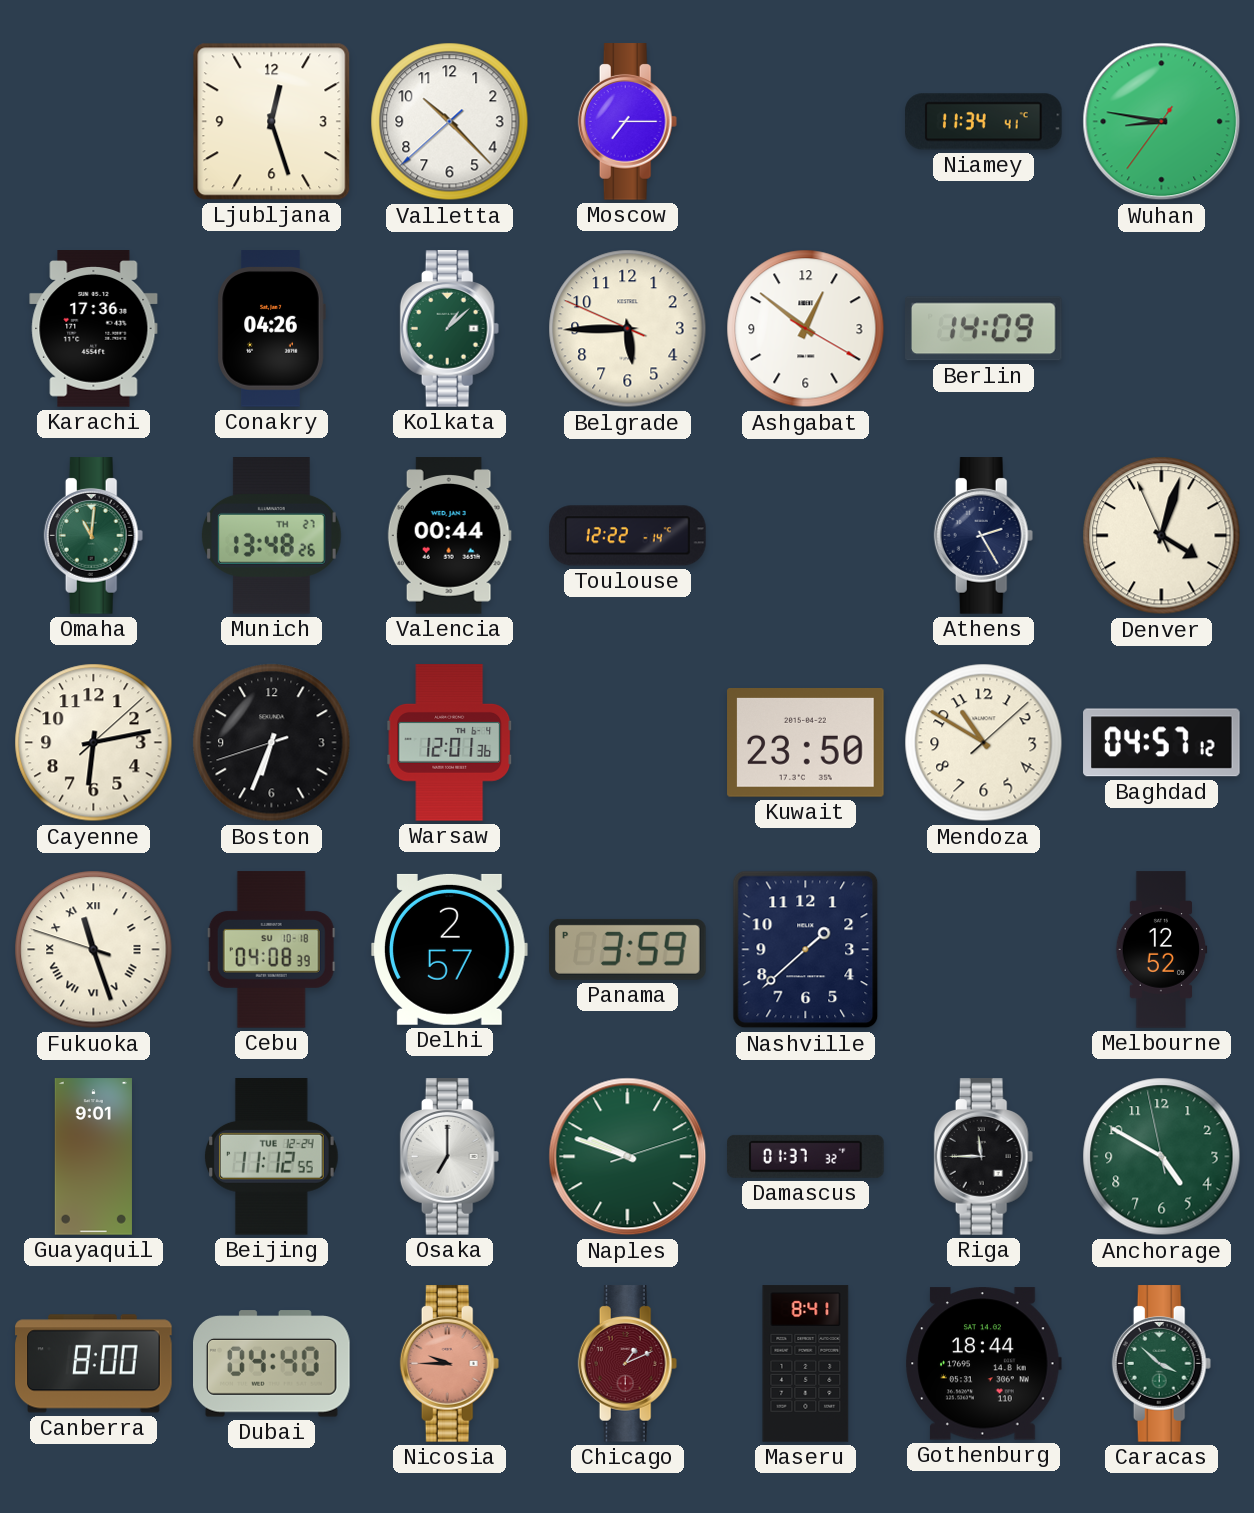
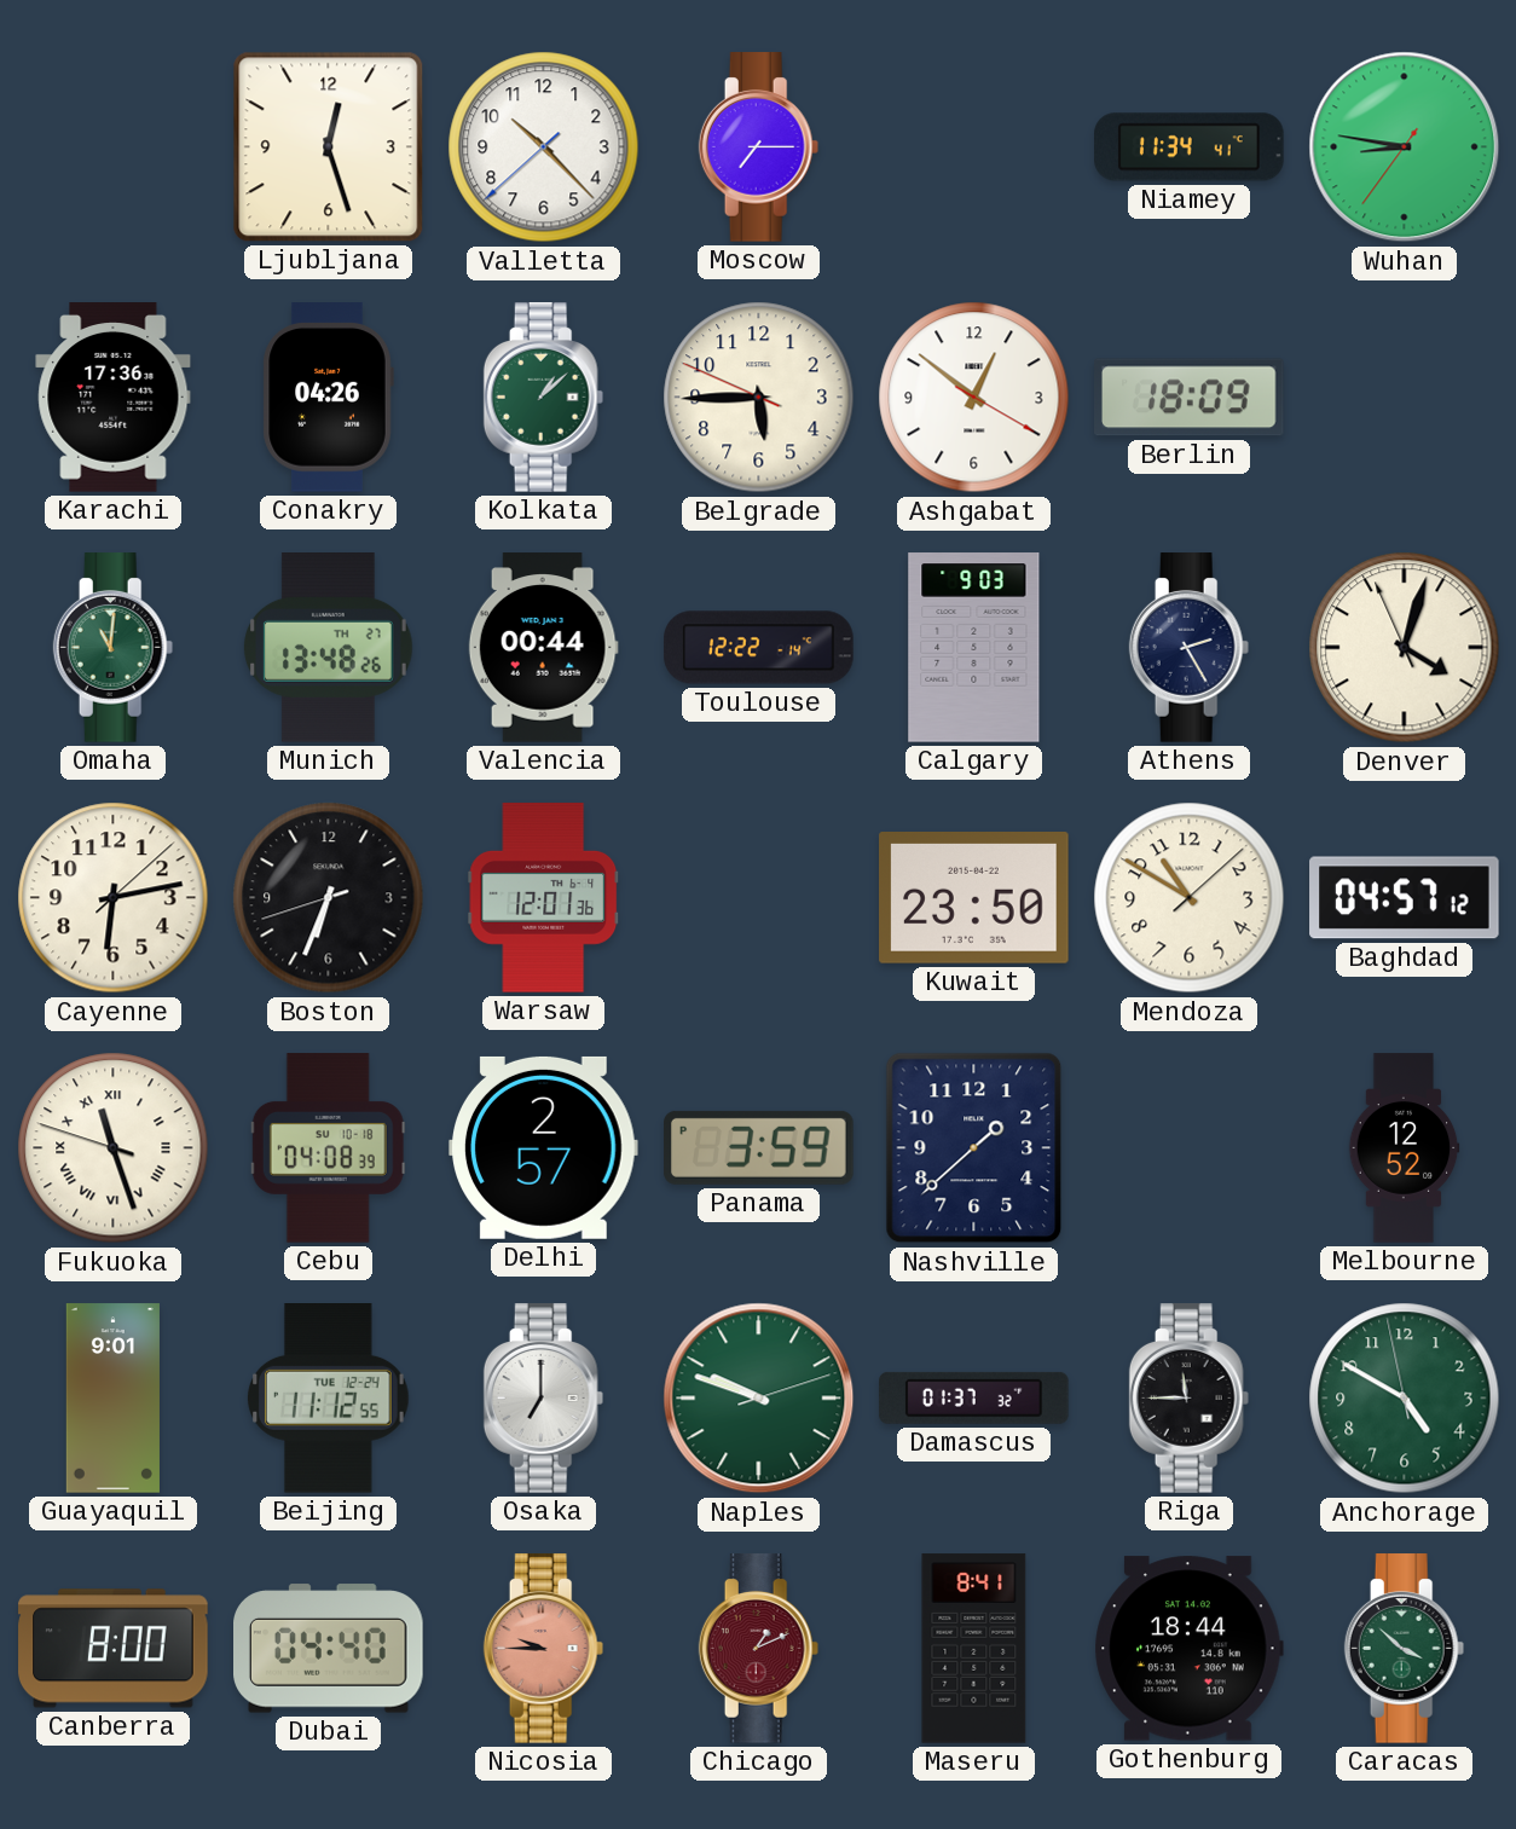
Berlin: 14:09 -> 18:09
Calgary: none -> 9:03
